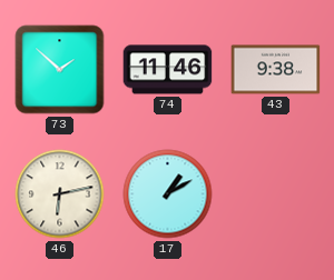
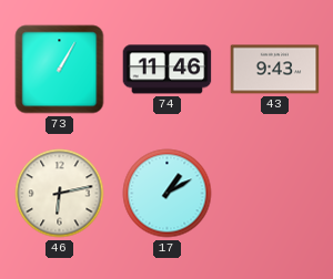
73: 1:52 -> 1:05
43: 9:38 -> 9:43
